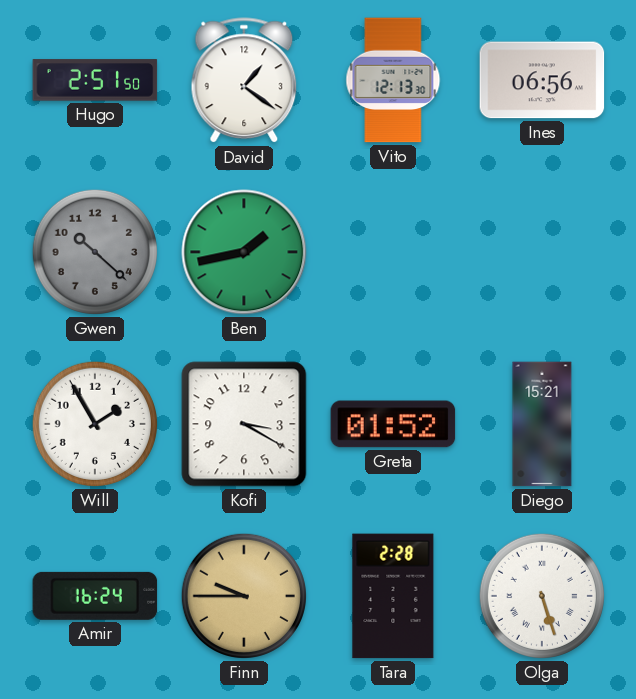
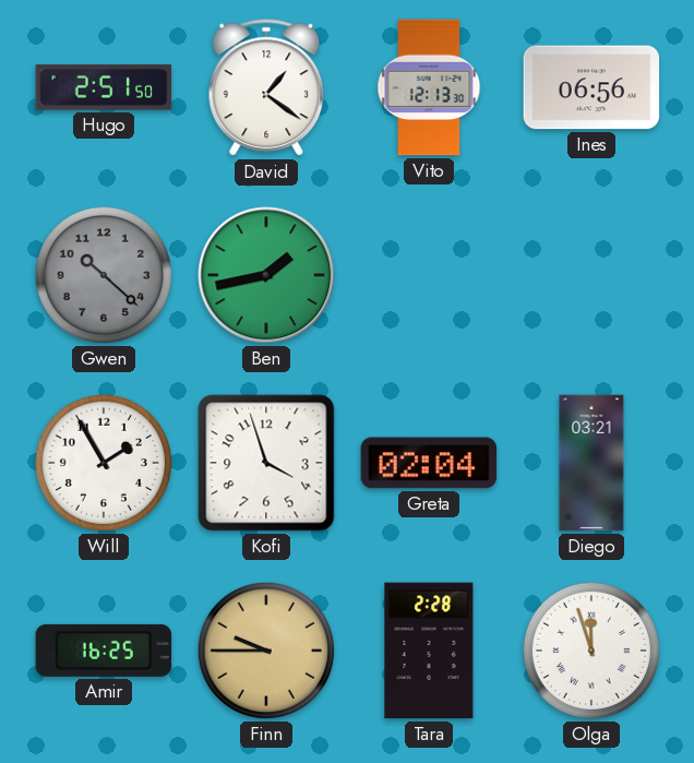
Kofi: 3:20 -> 3:57
Greta: 01:52 -> 02:04
Diego: 15:21 -> 03:21
Amir: 16:24 -> 16:25
Olga: 5:27 -> 11:57
